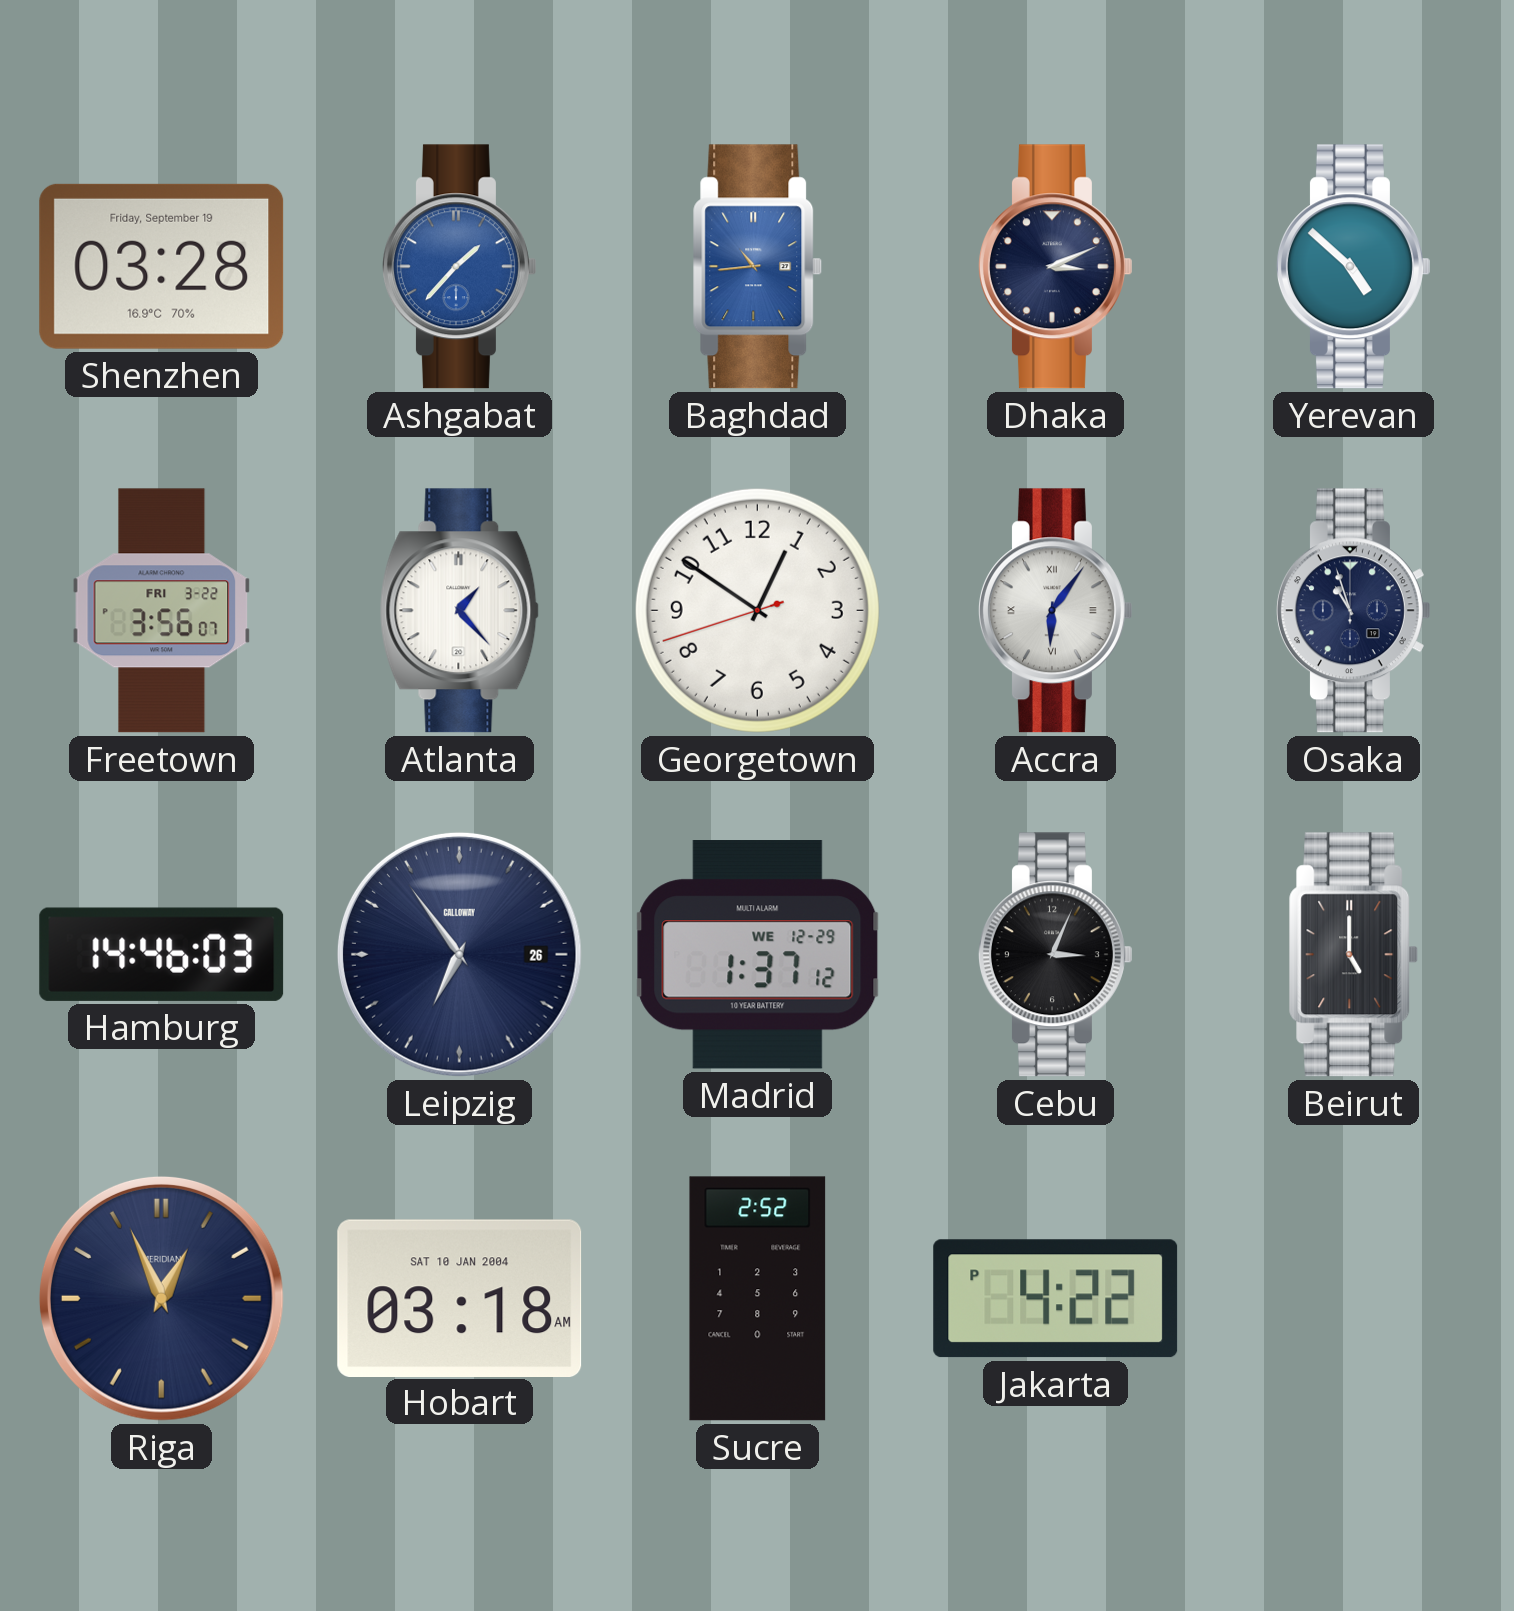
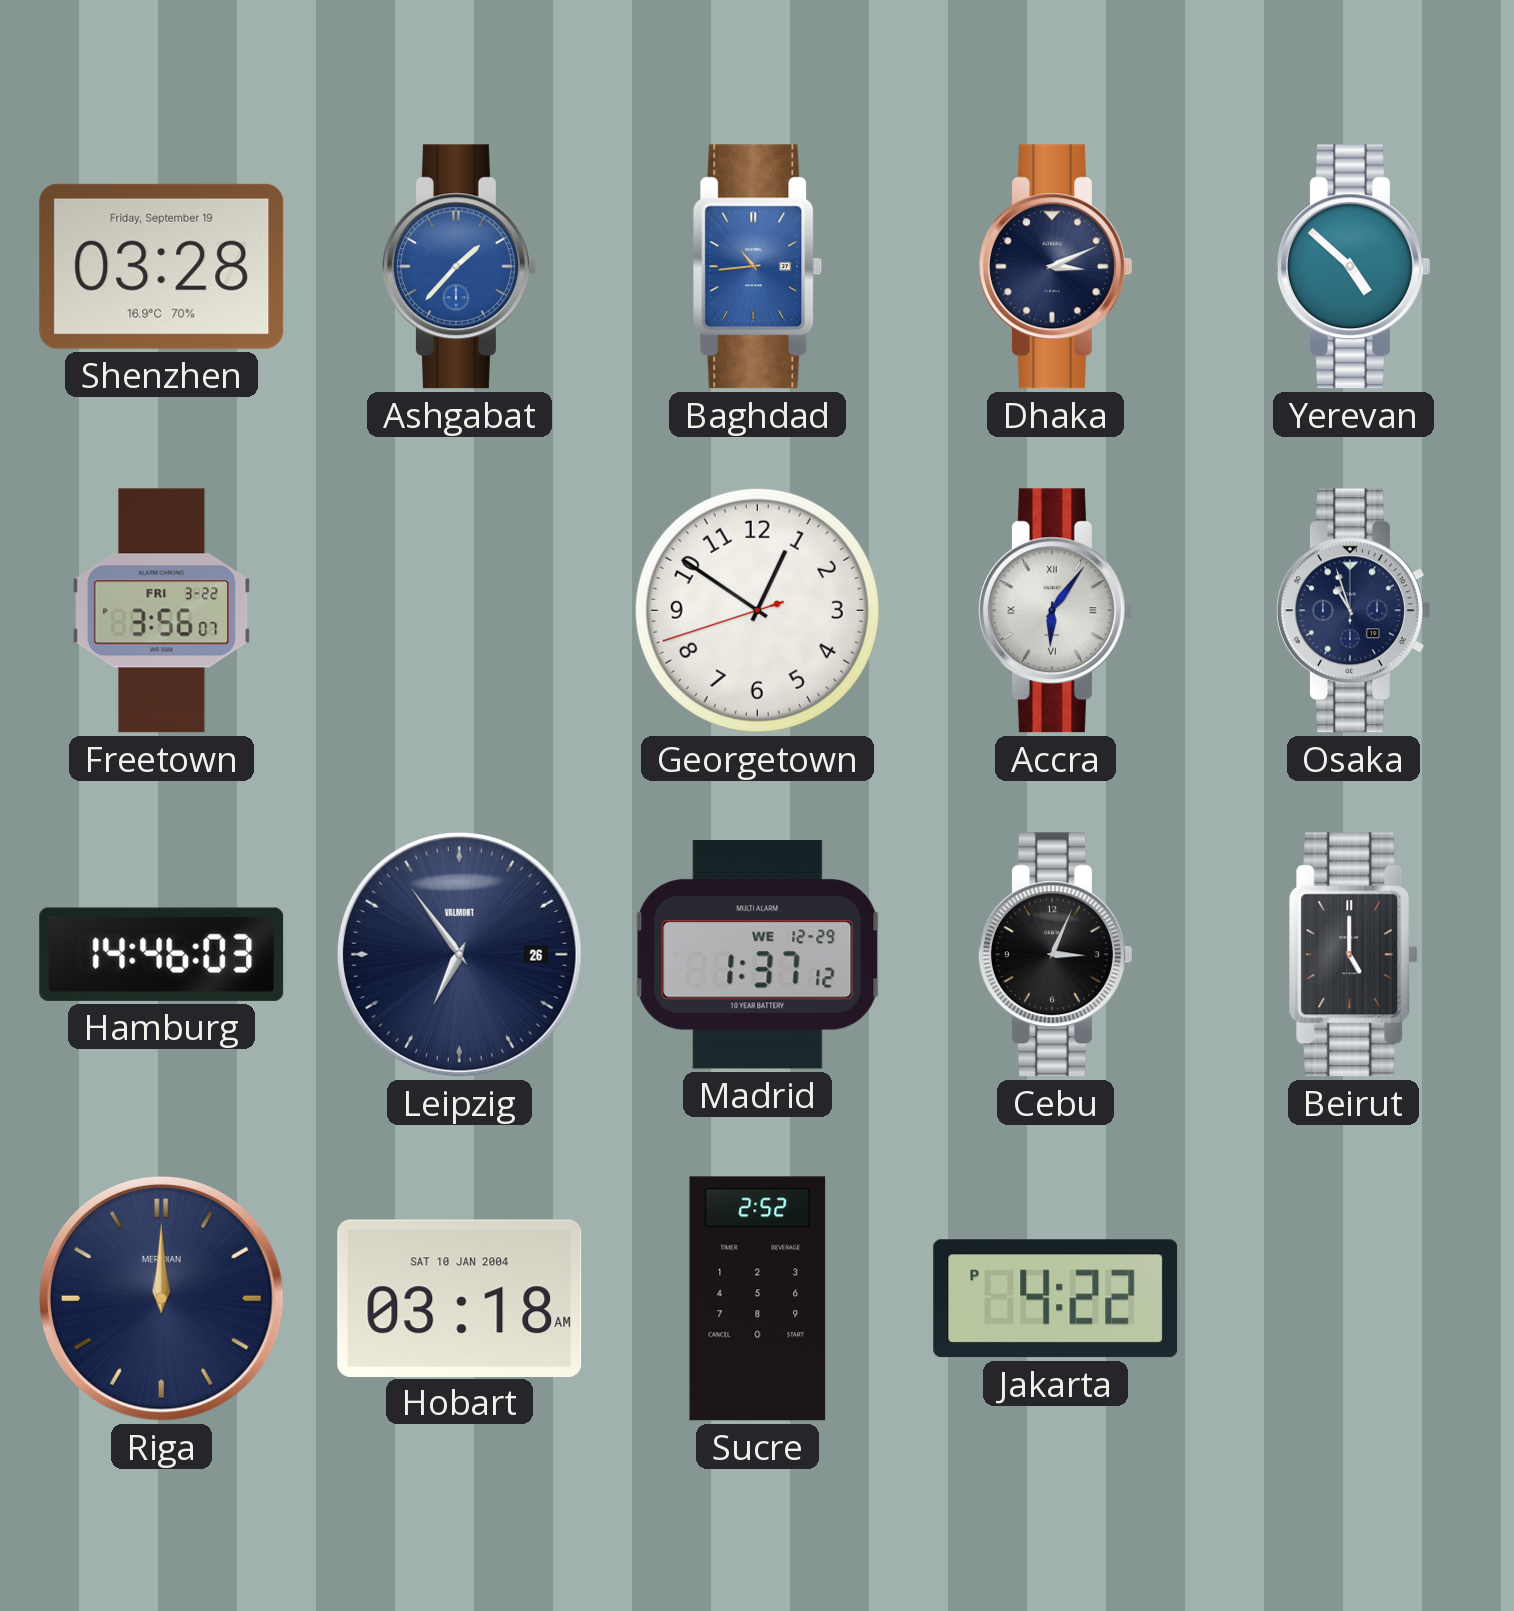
Atlanta: 1:23 -> none
Leipzig brand: CALLOWAY -> VALMONT
Riga: 12:56 -> 12:00
